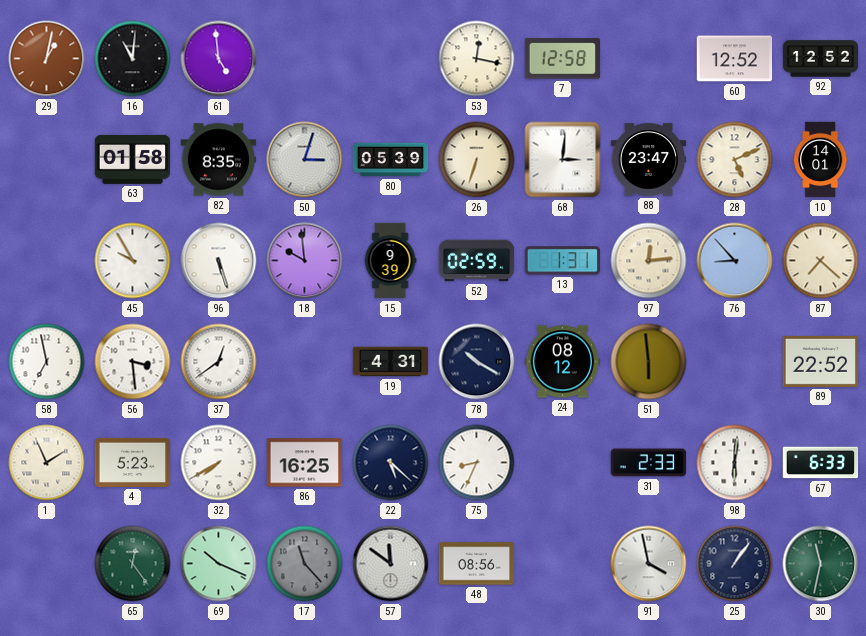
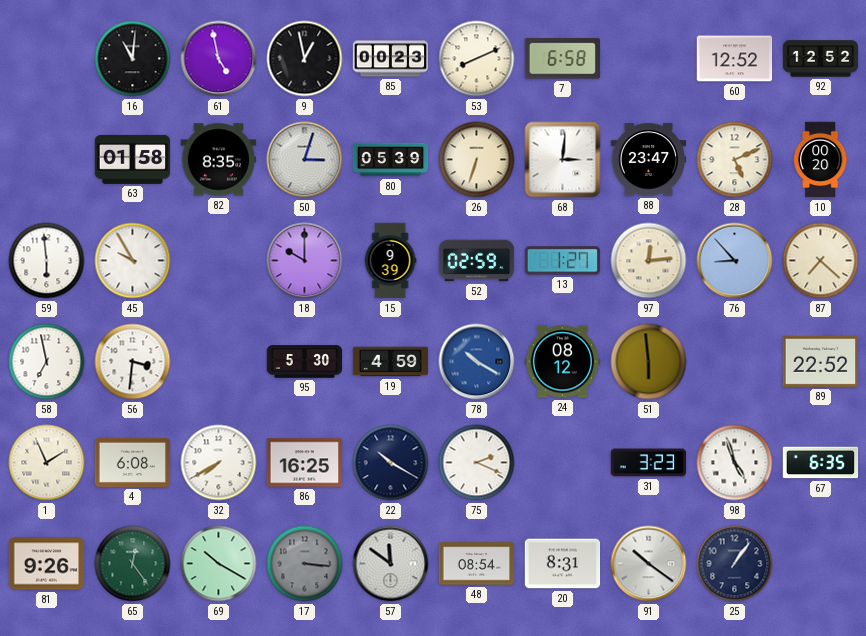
29: 1:02 -> none
61: 4:59 -> 4:58
9: none -> 12:58
85: none -> 00:23
53: 12:17 -> 8:11
7: 12:58 -> 6:58
10: 14:01 -> 00:20
59: none -> 5:59
96: 5:27 -> none
18: 9:59 -> 10:00
13: 1:31 -> 1:27
56: 3:29 -> 3:31
37: 12:39 -> none
95: none -> 5:30
19: 4:31 -> 4:59
78 dial: navy -> blue
4: 5:23 -> 6:08
22: 5:22 -> 10:20
75: 8:34 -> 2:19
31: 2:33 -> 3:23
98: 6:01 -> 4:57
67: 6:33 -> 6:35
81: none -> 9:26
69: 10:19 -> 10:20
17: 11:23 -> 3:16
48: 08:56 -> 08:54
20: none -> 8:31
91: 3:58 -> 10:21
30: 11:32 -> none
